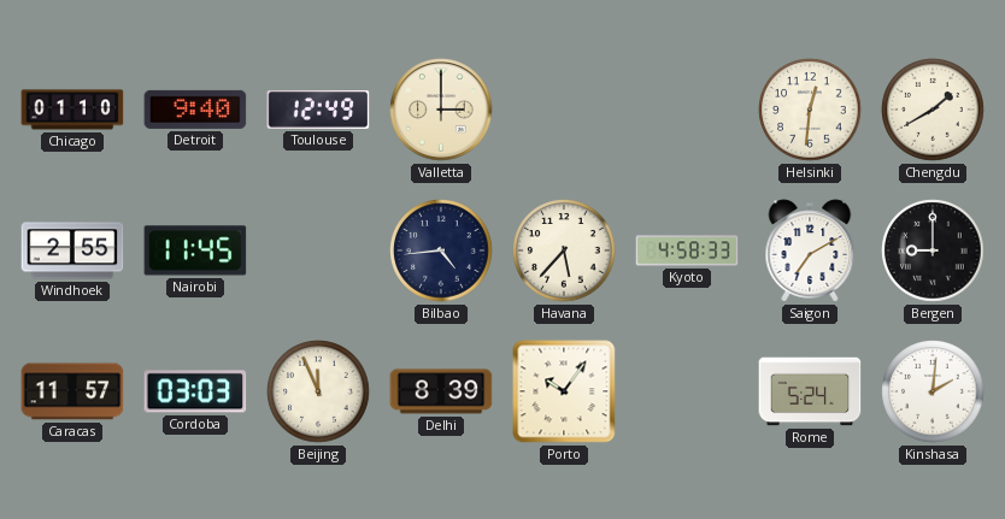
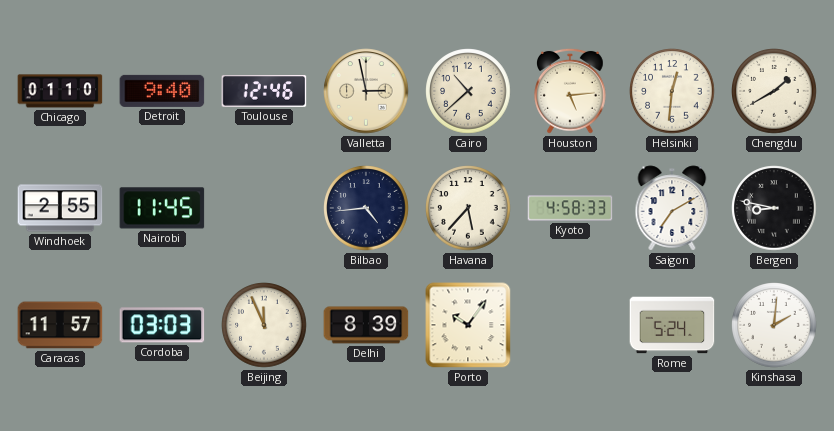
Toulouse: 12:49 -> 12:46
Valletta: 3:00 -> 2:58
Cairo: none -> 10:38
Houston: none -> 5:14
Bergen: 9:00 -> 8:47
